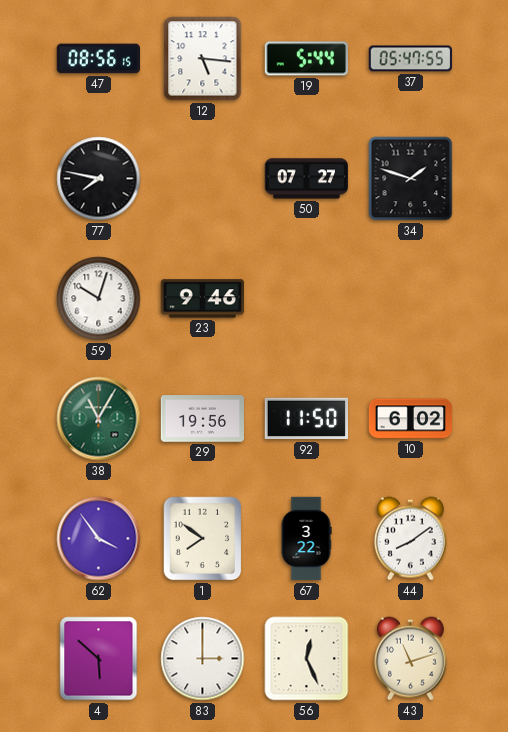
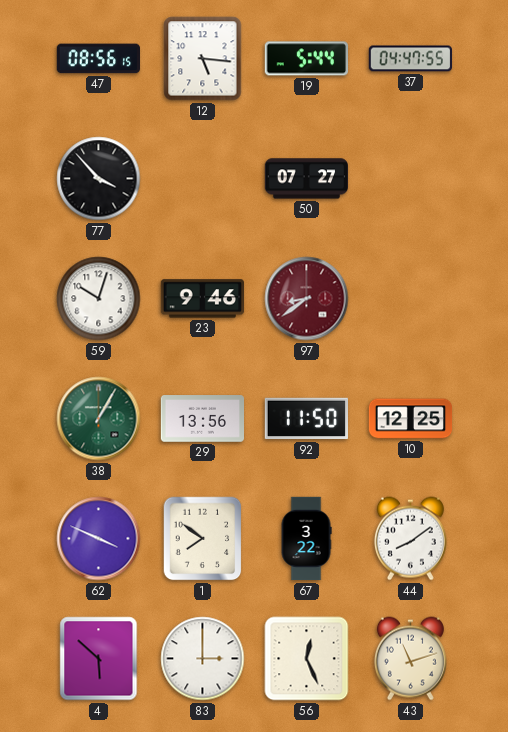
37: 05:47 -> 04:47
77: 7:47 -> 3:53
34: 1:48 -> none
97: none -> 8:39
38: 11:05 -> 1:05
29: 19:56 -> 13:56
10: 6:02 -> 12:25
62: 3:54 -> 3:49
